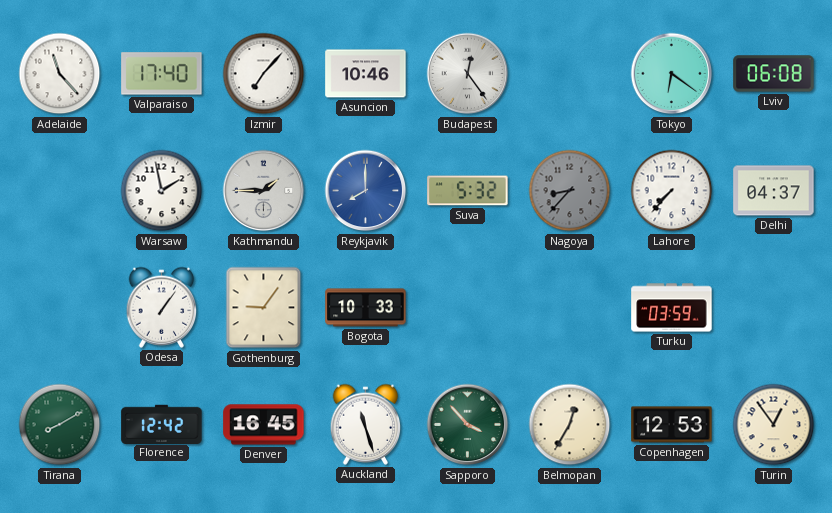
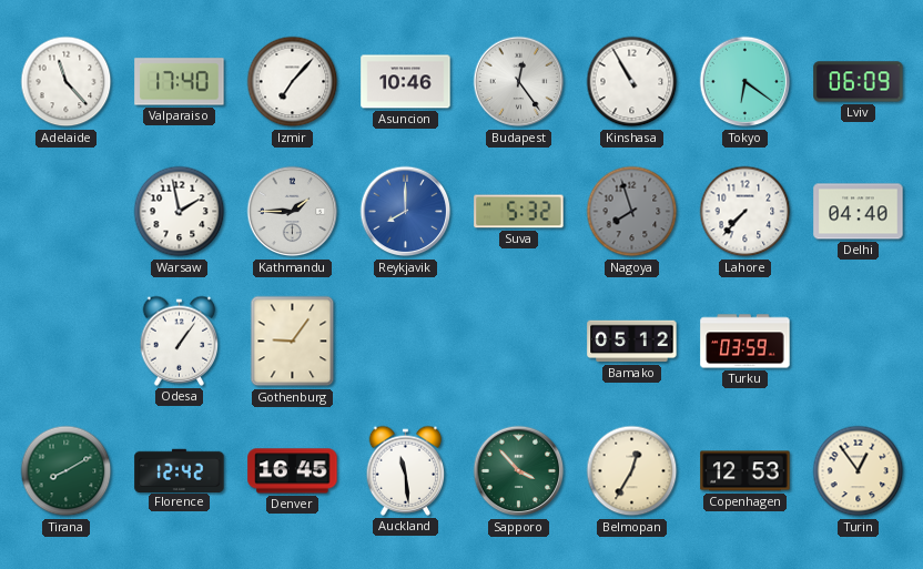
Kinshasa: none -> 10:55
Lviv: 06:08 -> 06:09
Nagoya: 8:37 -> 7:57
Delhi: 04:37 -> 04:40
Bogota: 10:33 -> none
Bamako: none -> 05:12
Auckland: 11:27 -> 11:29
